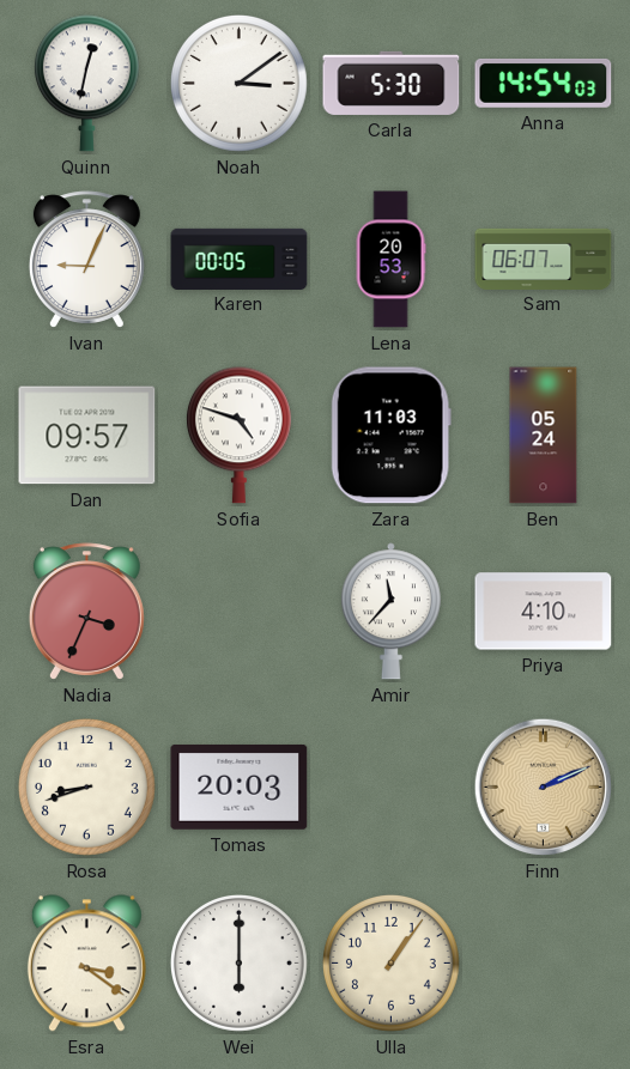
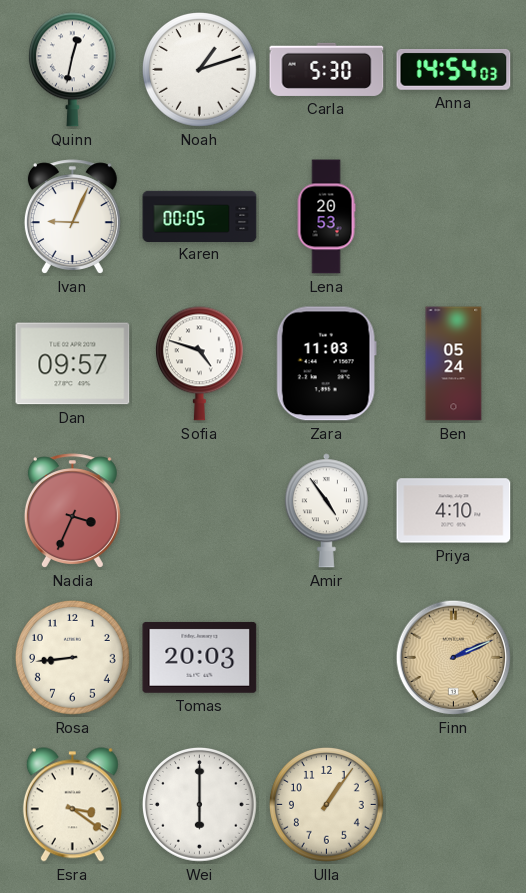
Noah: 3:09 -> 1:12
Sam: 06:07 -> none
Amir: 11:37 -> 4:54
Rosa: 8:42 -> 8:44
